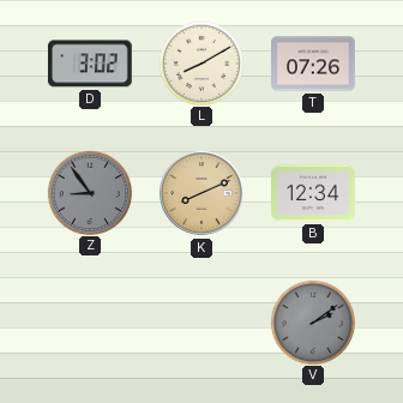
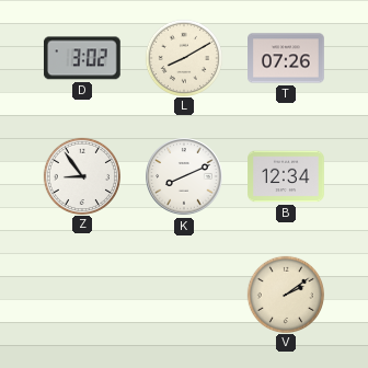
Z dial: grey -> white
K dial: champagne -> white
V dial: grey -> cream
